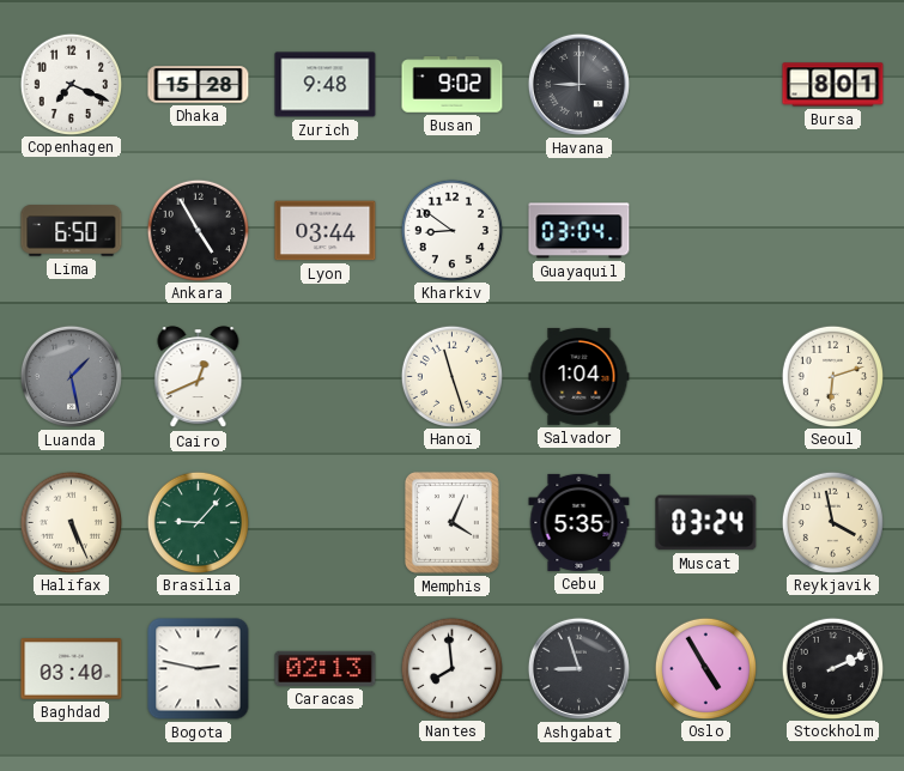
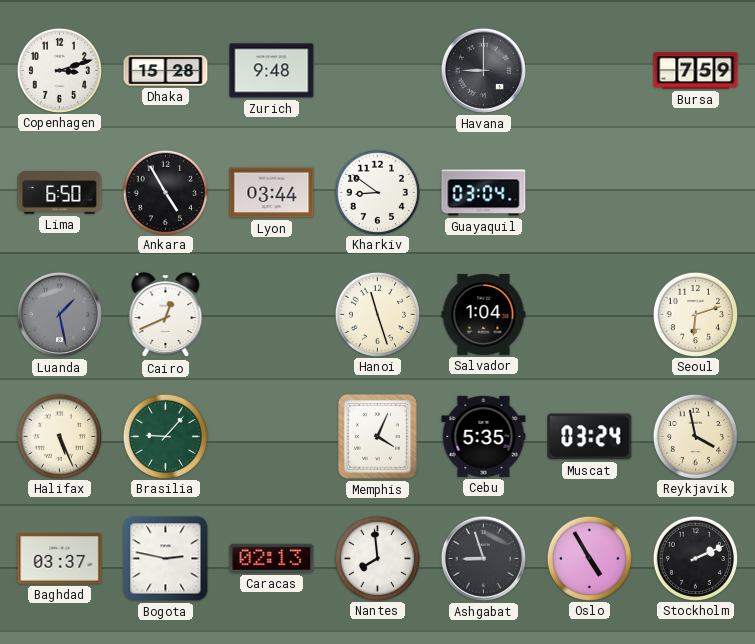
Copenhagen: 7:19 -> 3:12
Busan: 9:02 -> none
Bursa: 8:01 -> 7:59
Baghdad: 03:40 -> 03:37
